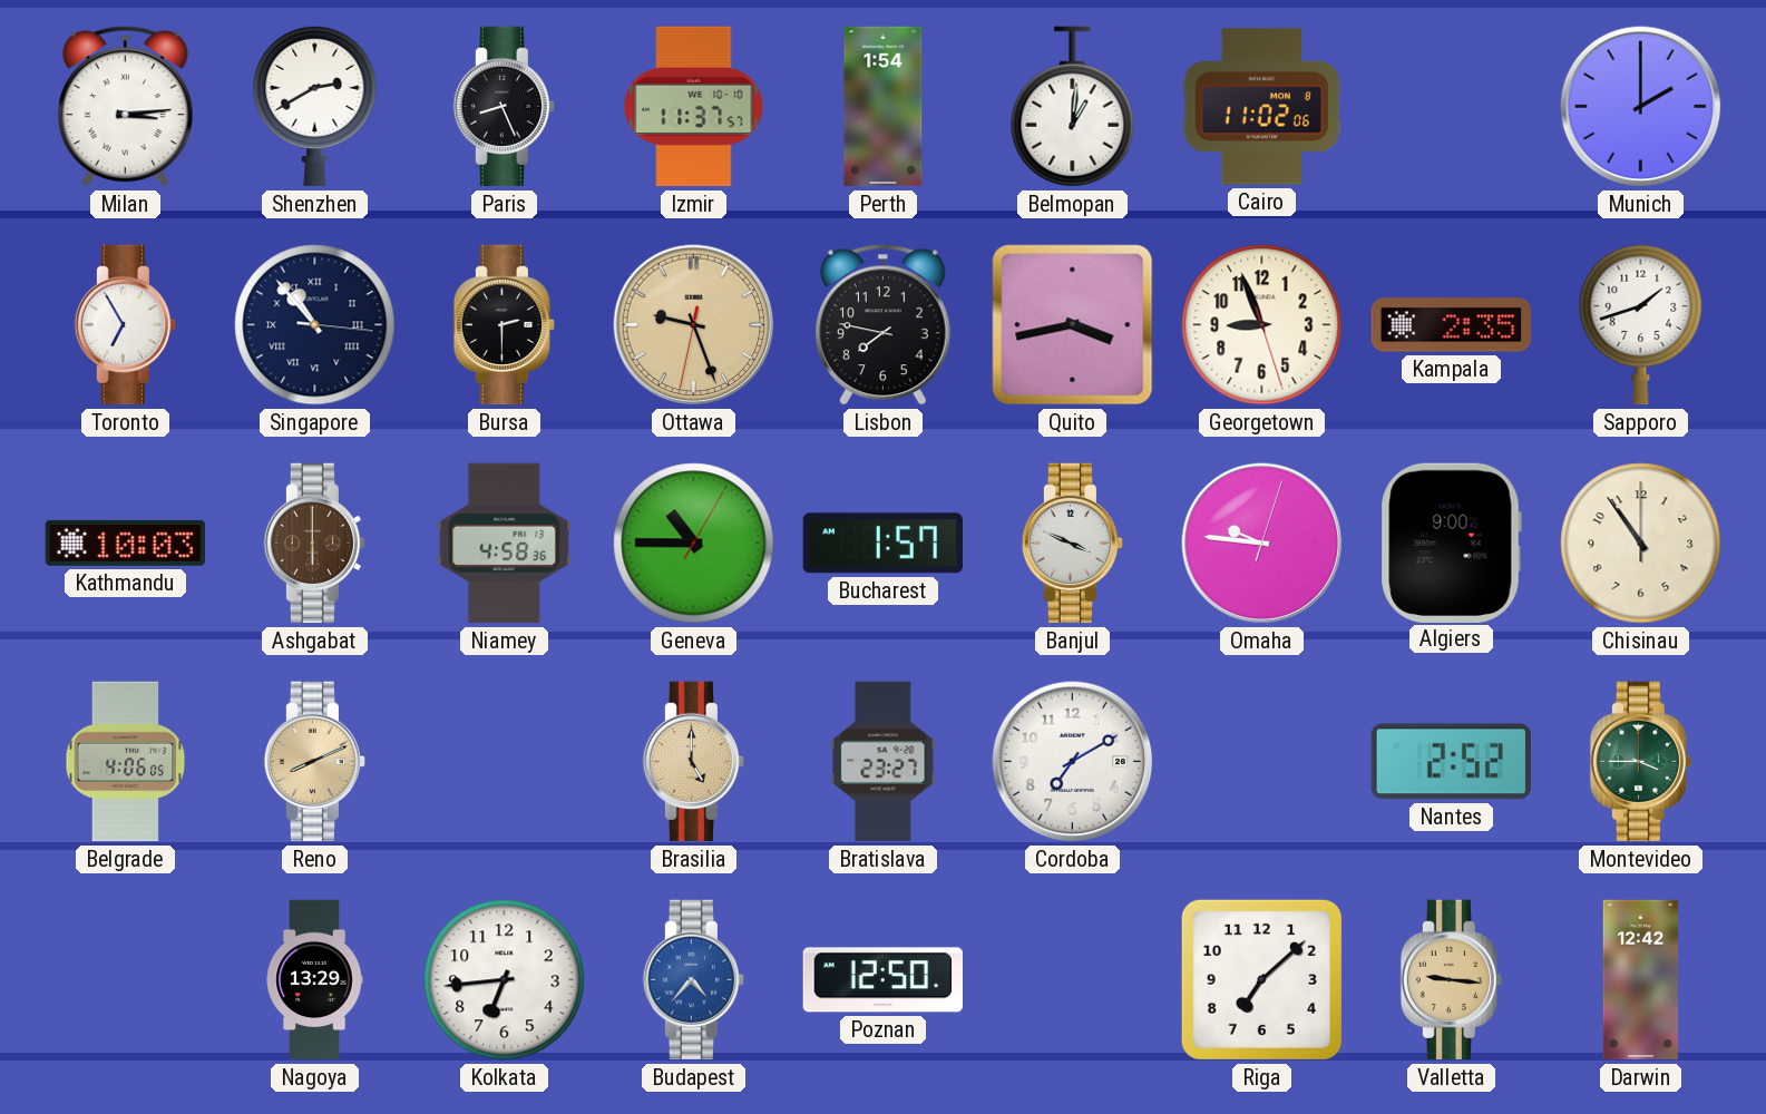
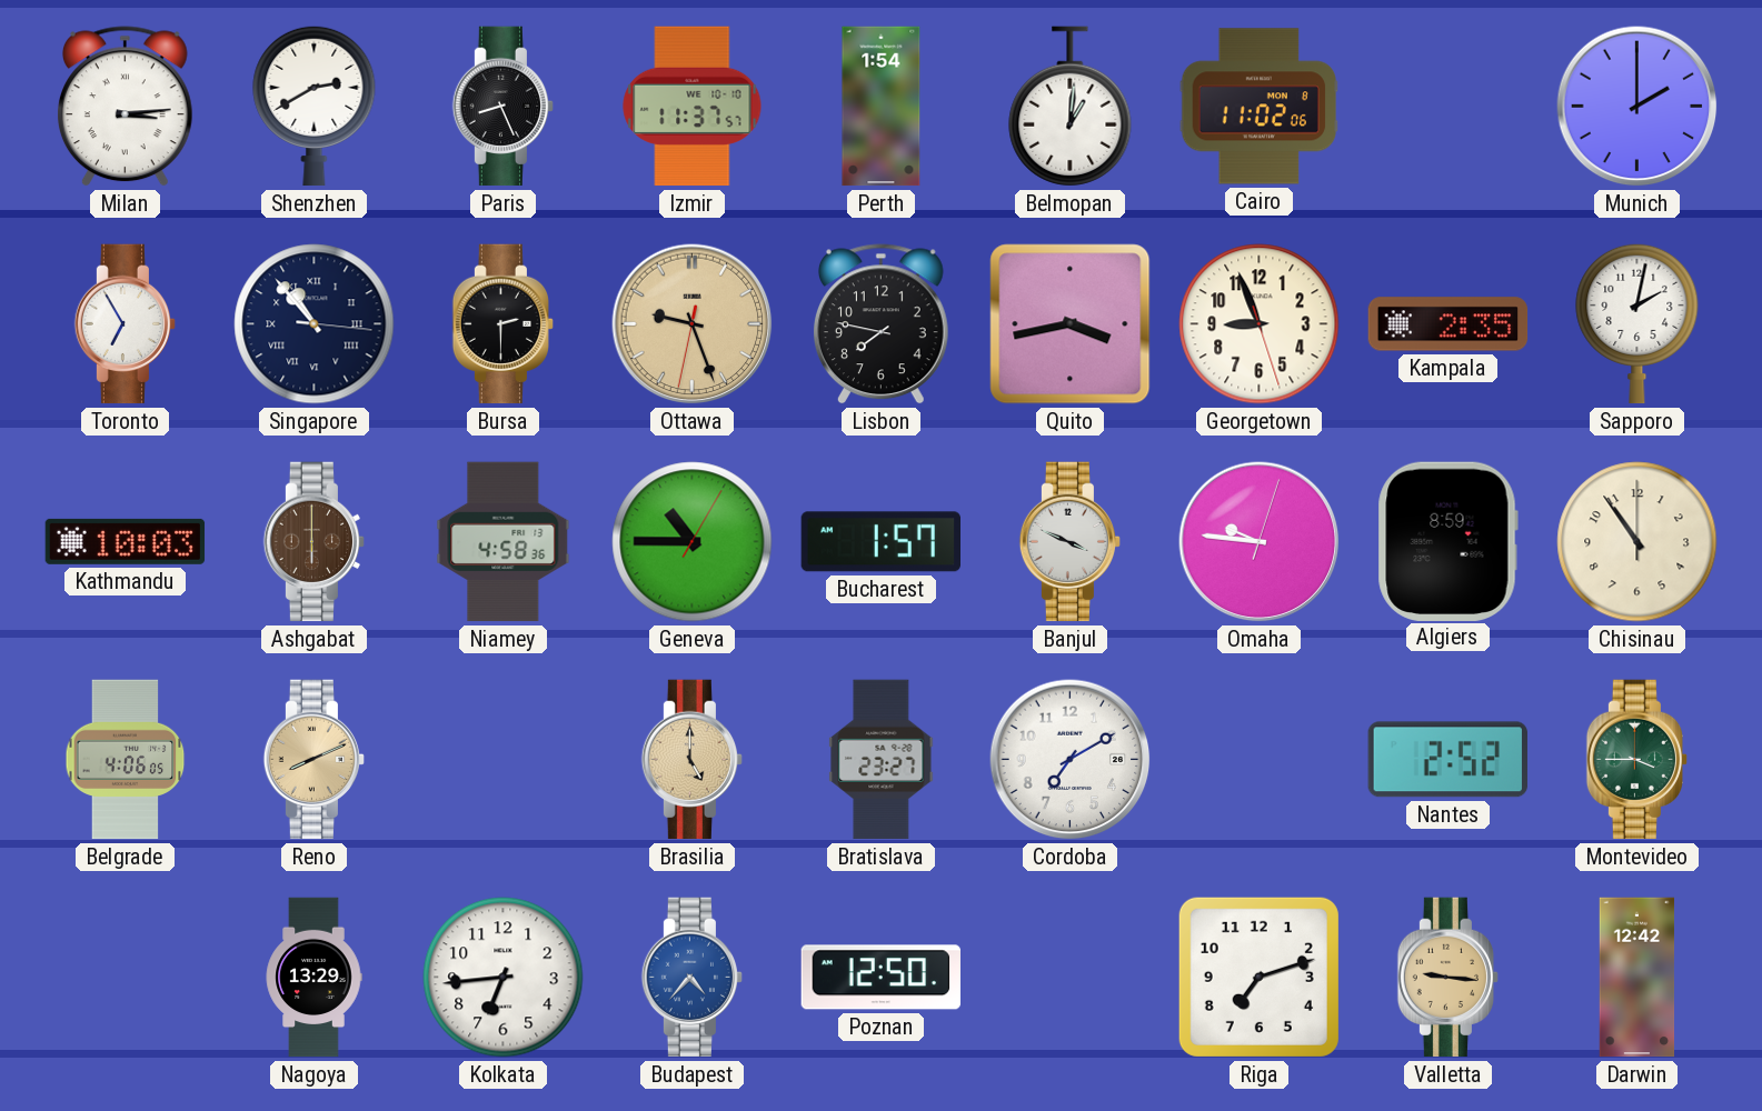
Sapporo: 1:42 -> 2:02
Algiers: 9:00 -> 8:59
Riga: 7:08 -> 7:12
